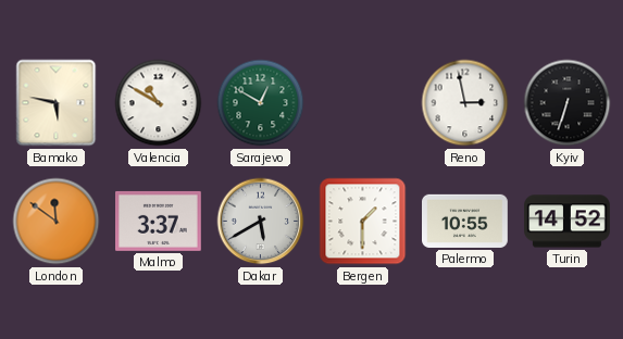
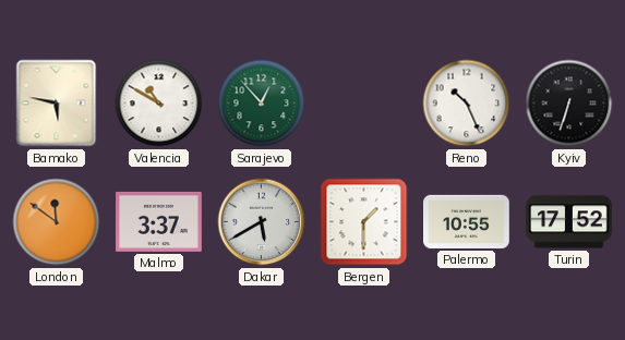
Sarajevo: 12:50 -> 12:53
Reno: 2:58 -> 10:26
Turin: 14:52 -> 17:52
